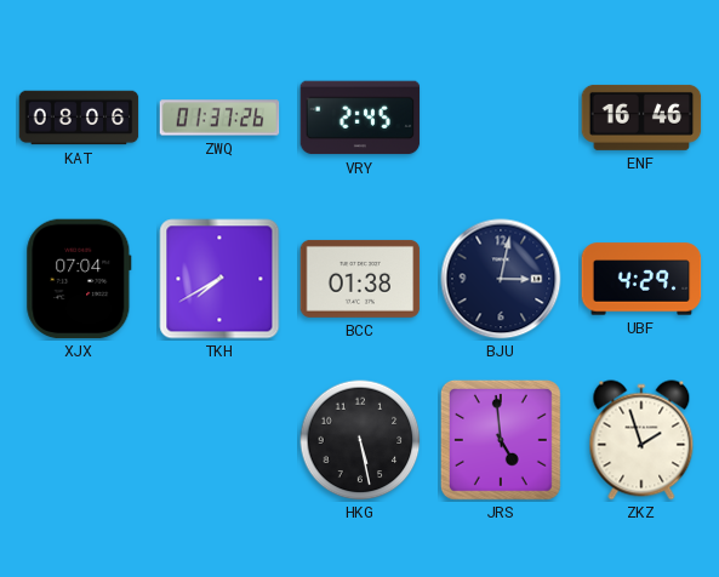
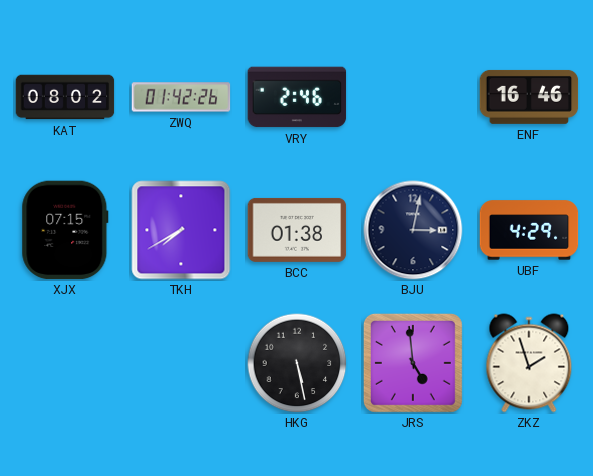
KAT: 08:06 -> 08:02
ZWQ: 01:37 -> 01:42
VRY: 2:45 -> 2:46
XJX: 07:04 -> 07:15
